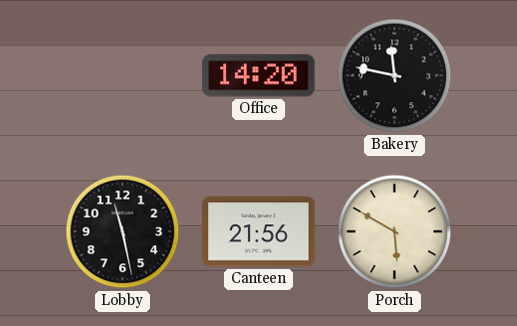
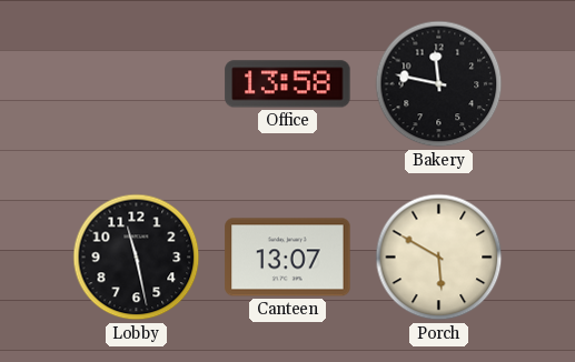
Office: 14:20 -> 13:58
Canteen: 21:56 -> 13:07
